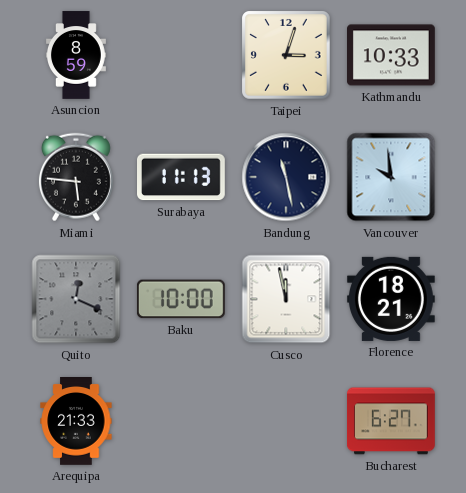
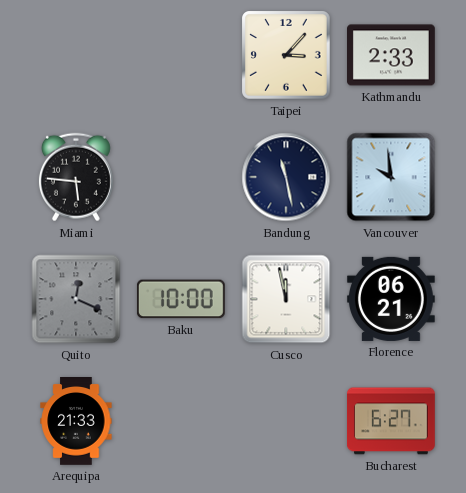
Asuncion: 8:59 -> none
Taipei: 3:03 -> 3:07
Kathmandu: 10:33 -> 2:33
Surabaya: 11:13 -> none
Florence: 18:21 -> 06:21
